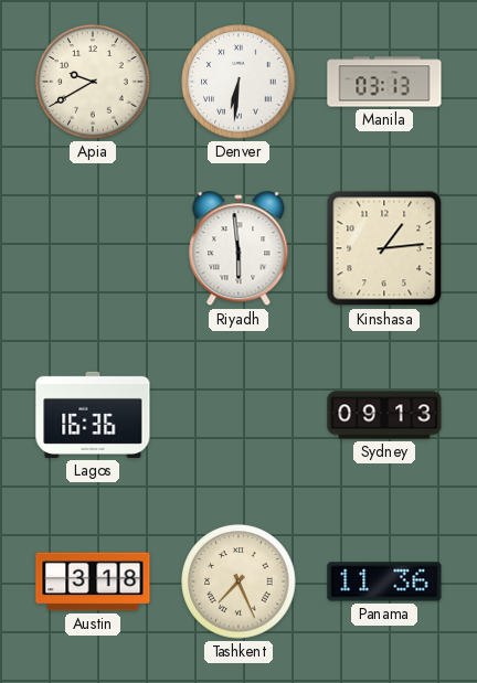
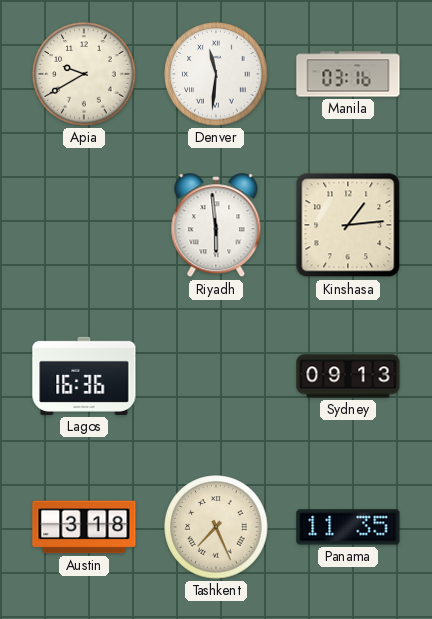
Denver: 6:31 -> 11:31
Manila: 03:13 -> 03:16
Panama: 11:36 -> 11:35
